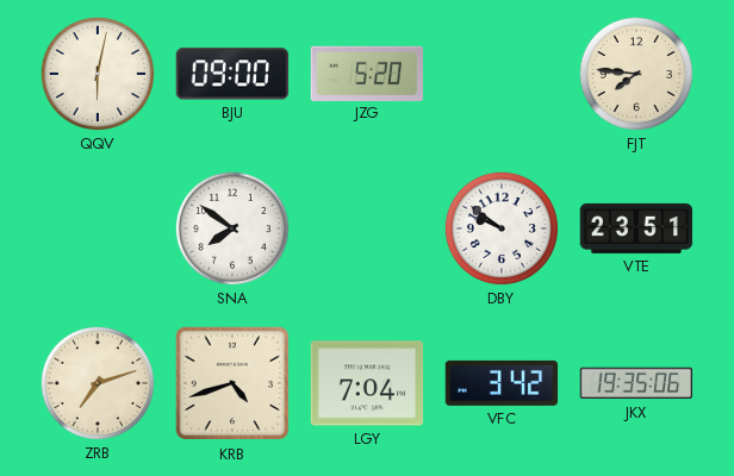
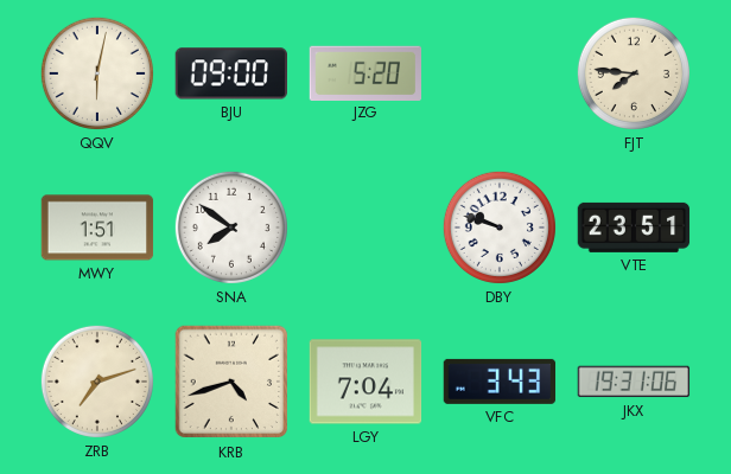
MWY: none -> 1:51
DBY: 9:51 -> 9:48
VFC: 3:42 -> 3:43
JKX: 19:35 -> 19:31
